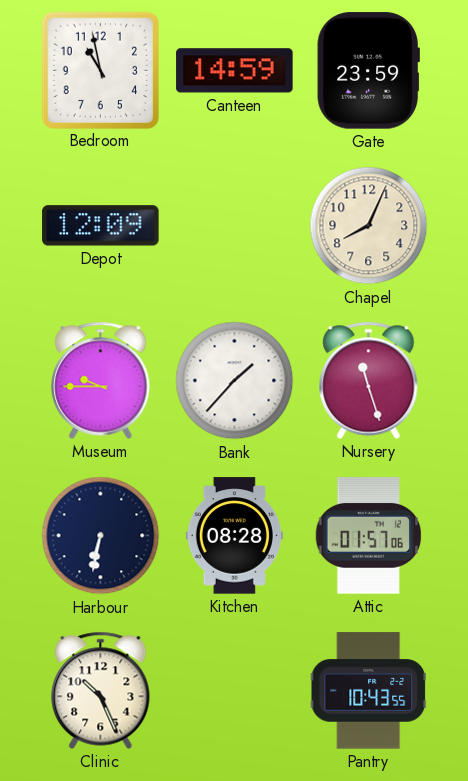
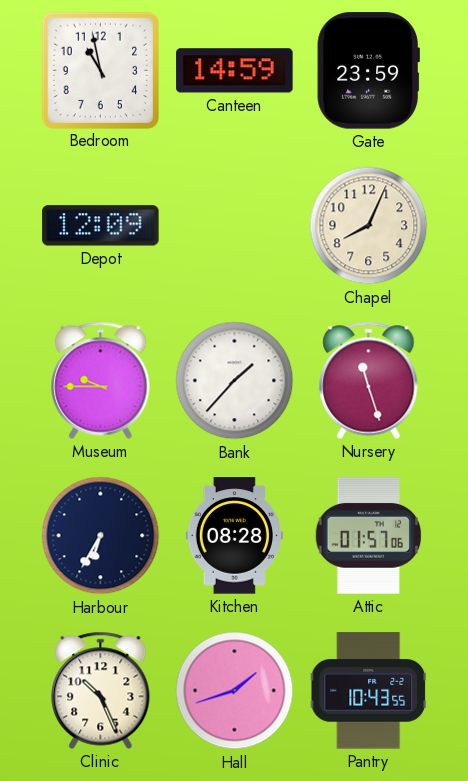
Harbour: 6:32 -> 6:35
Hall: none -> 1:42
